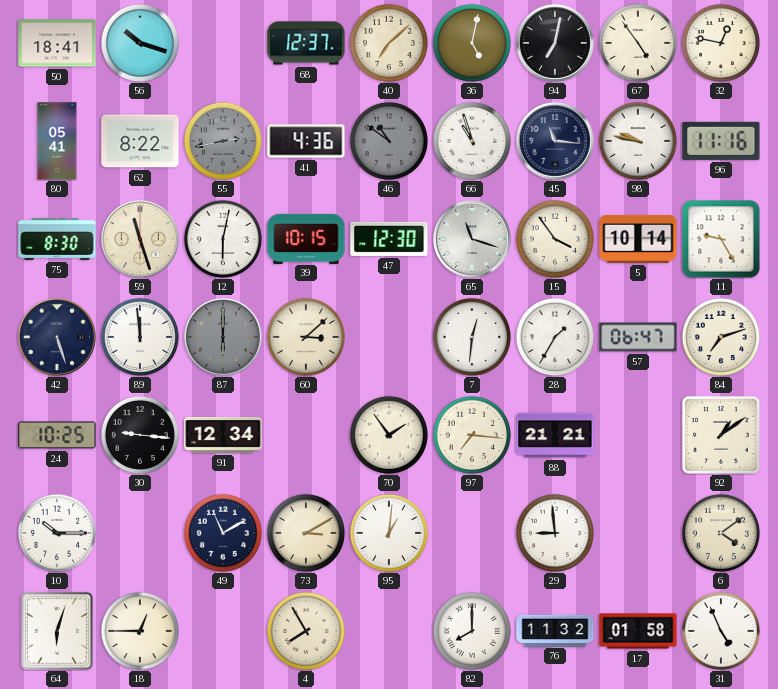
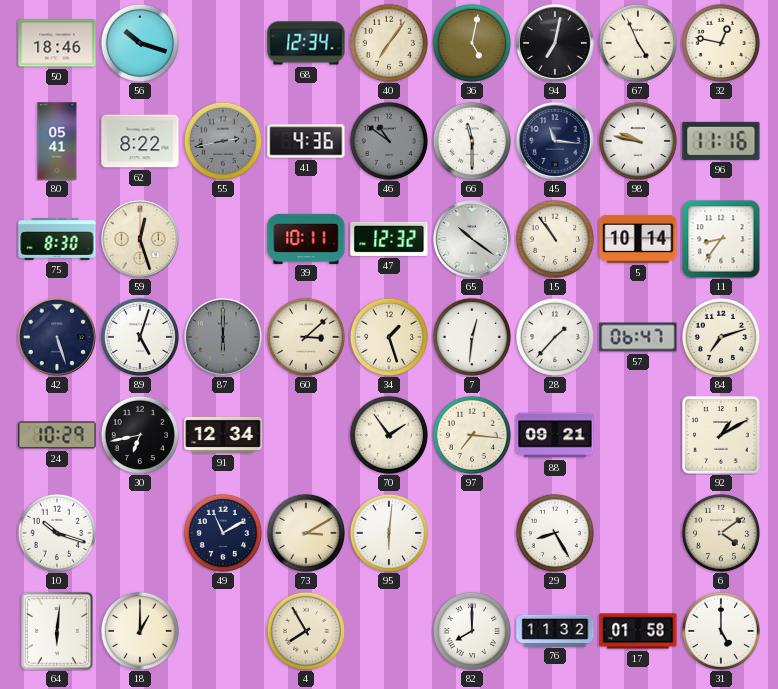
50: 18:41 -> 18:46
68: 12:37 -> 12:34
40: 7:08 -> 7:06
67: 4:54 -> 4:56
66: 10:57 -> 11:30
59: 11:27 -> 12:27
12: 6:02 -> none
39: 10:15 -> 10:11
47: 12:30 -> 12:32
65: 11:18 -> 10:21
15: 3:54 -> 10:54
11: 9:25 -> 8:36
89: 11:59 -> 5:03
34: none -> 1:27
28: 1:35 -> 1:37
24: 10:25 -> 10:29
30: 9:16 -> 6:43
88: 21:21 -> 09:21
92: 1:09 -> 1:10
10: 10:15 -> 10:18
95: 1:01 -> 6:01
29: 8:59 -> 8:25
64: 6:03 -> 6:01
18: 12:45 -> 1:00
31: 4:56 -> 5:00
